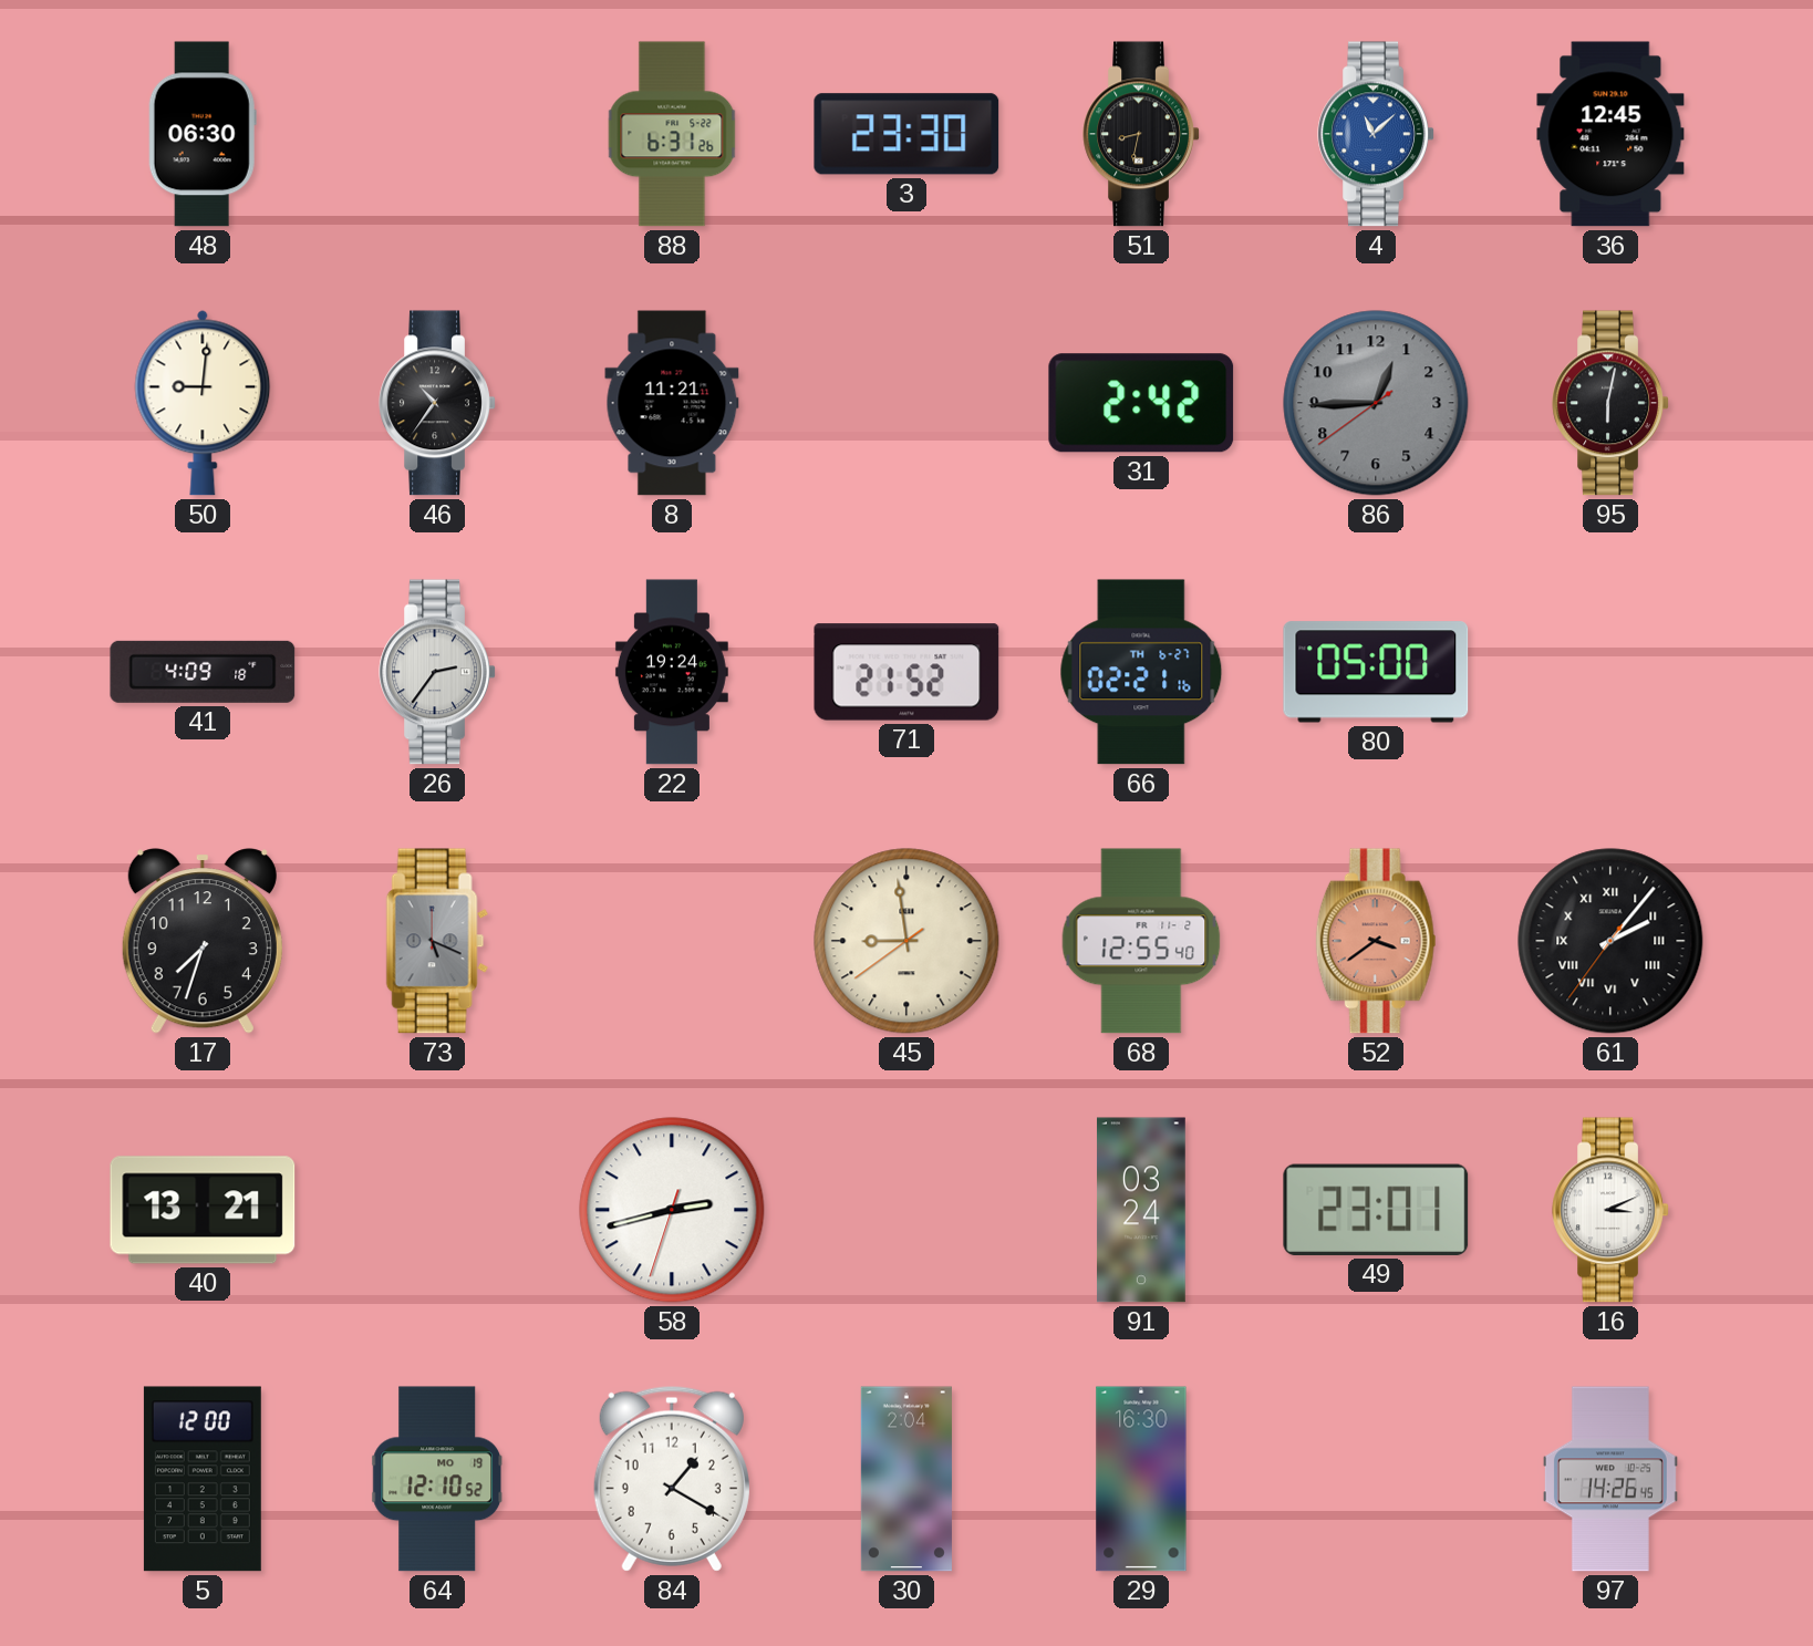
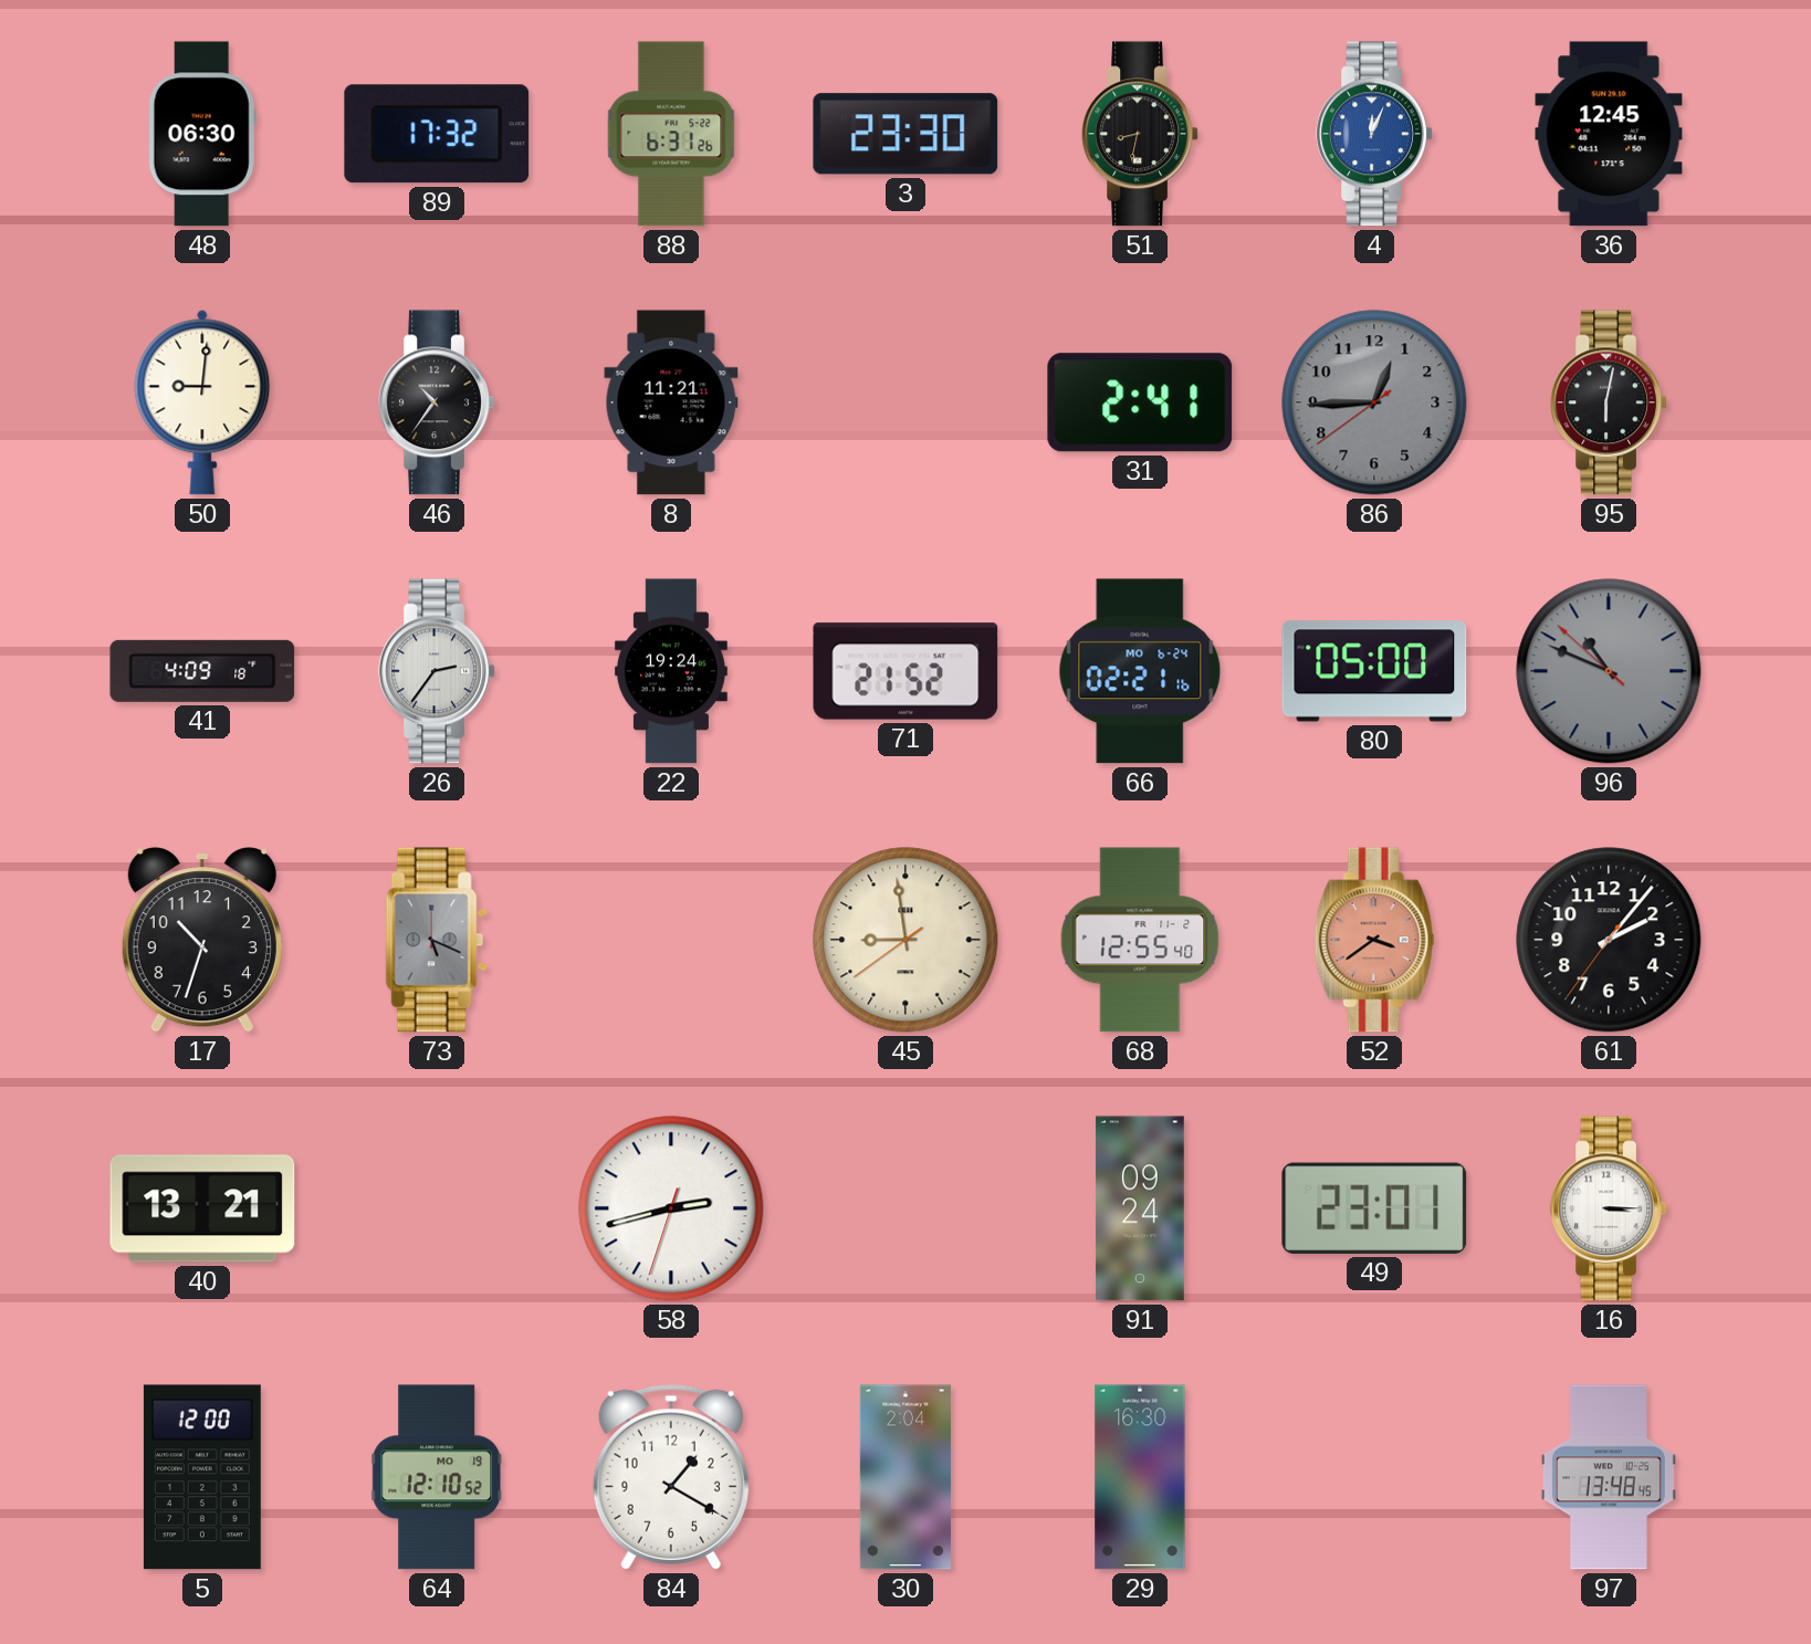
89: none -> 17:32
4: 11:08 -> 12:04
31: 2:42 -> 2:41
66 date: TH 6-27 -> MO 6-24
96: none -> 10:48
17: 7:33 -> 10:33
61 numerals: Roman -> Arabic
91: 03:24 -> 09:24
16: 3:11 -> 3:15
97: 14:26 -> 13:48
